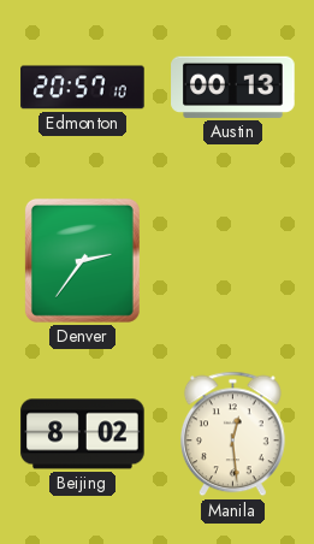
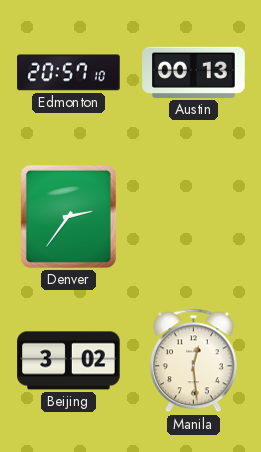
Beijing: 8:02 -> 3:02
